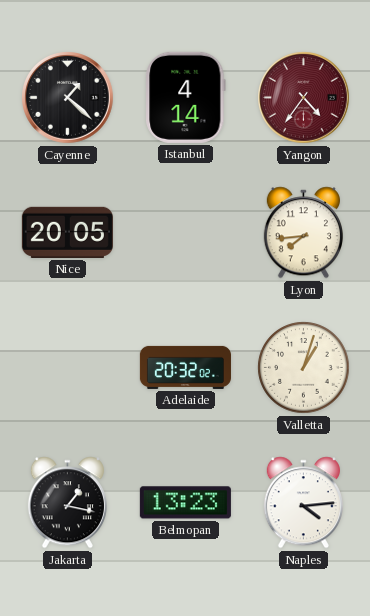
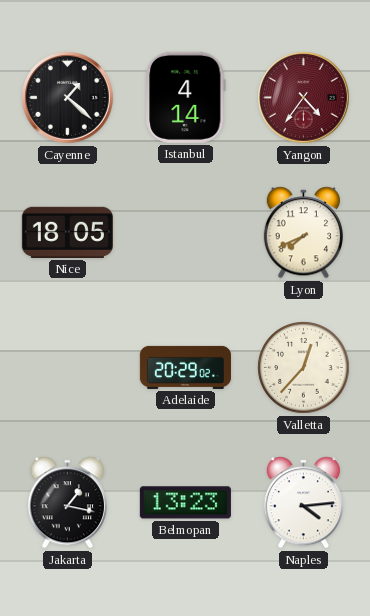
Nice: 20:05 -> 18:05
Lyon: 7:44 -> 7:41
Adelaide: 20:32 -> 20:29
Valletta: 1:03 -> 12:37
